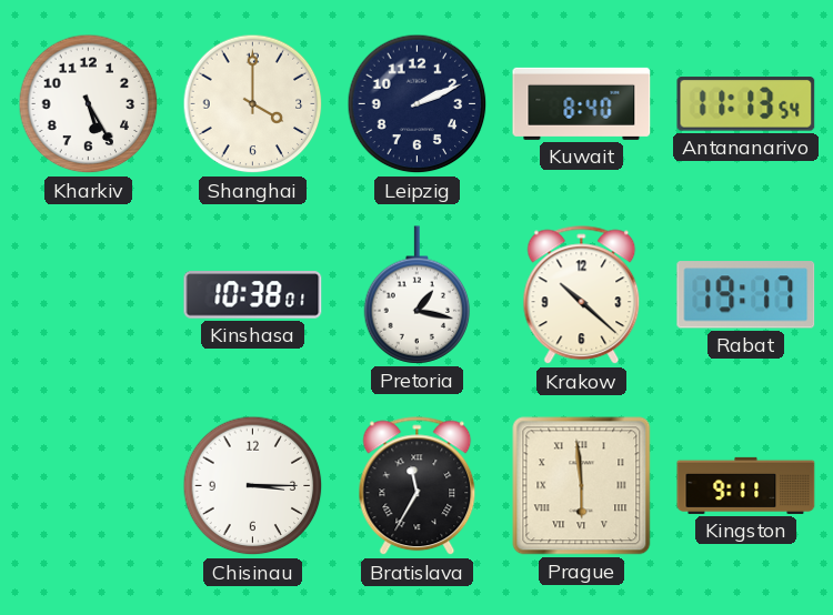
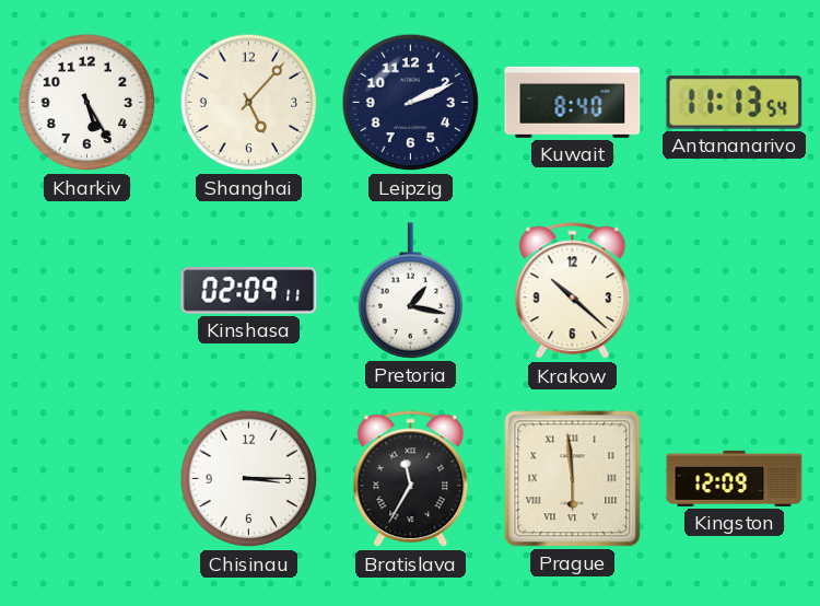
Shanghai: 4:00 -> 5:07
Kinshasa: 10:38 -> 02:09
Rabat: 19:17 -> none
Kingston: 9:11 -> 12:09
